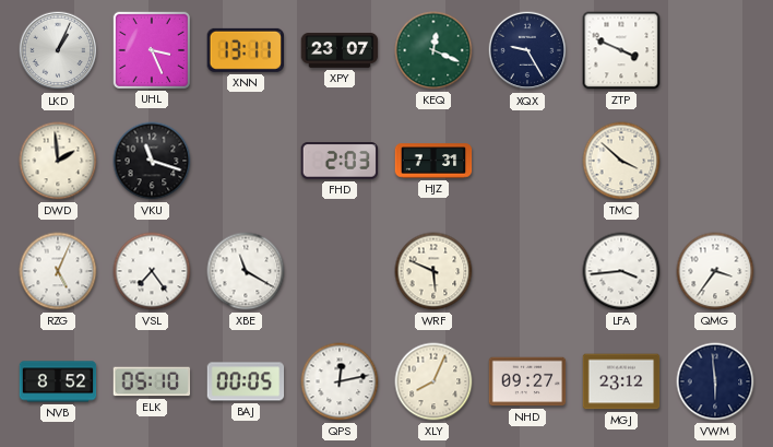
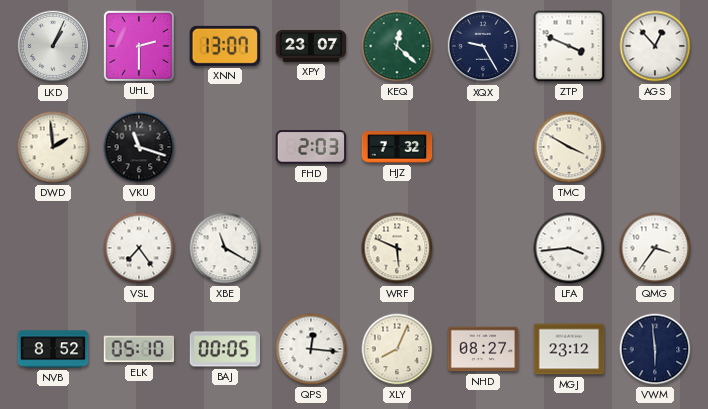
UHL: 3:26 -> 2:30
XNN: 13:11 -> 13:07
KEQ: 12:19 -> 12:22
AGS: none -> 12:53
HJZ: 7:31 -> 7:32
TMC: 3:52 -> 3:50
RZG: 5:04 -> none
QPS: 12:13 -> 12:16
NHD: 09:27 -> 08:27
